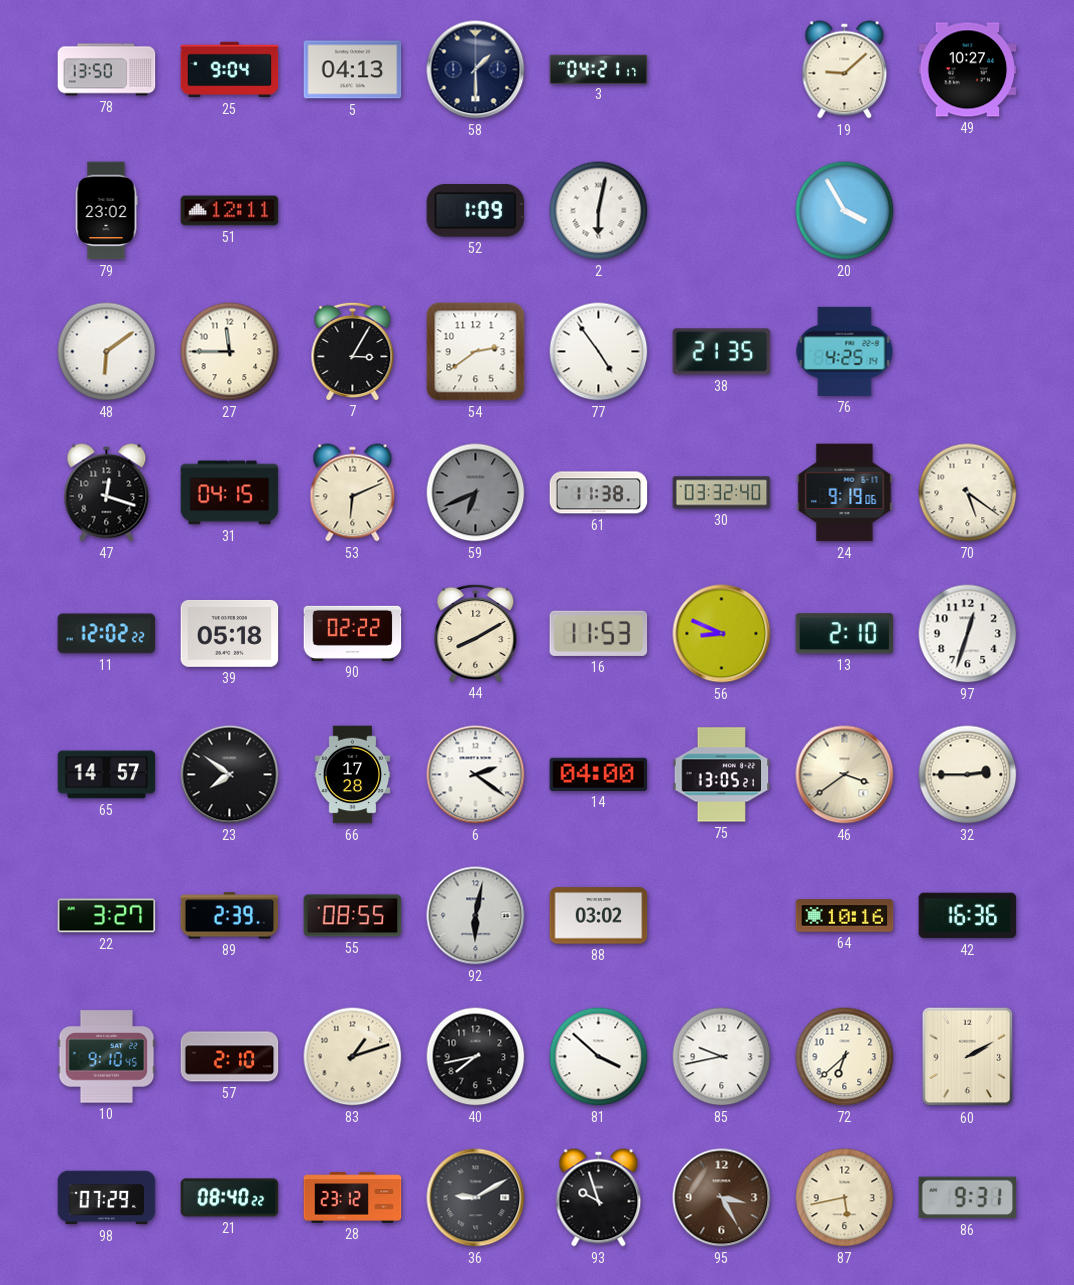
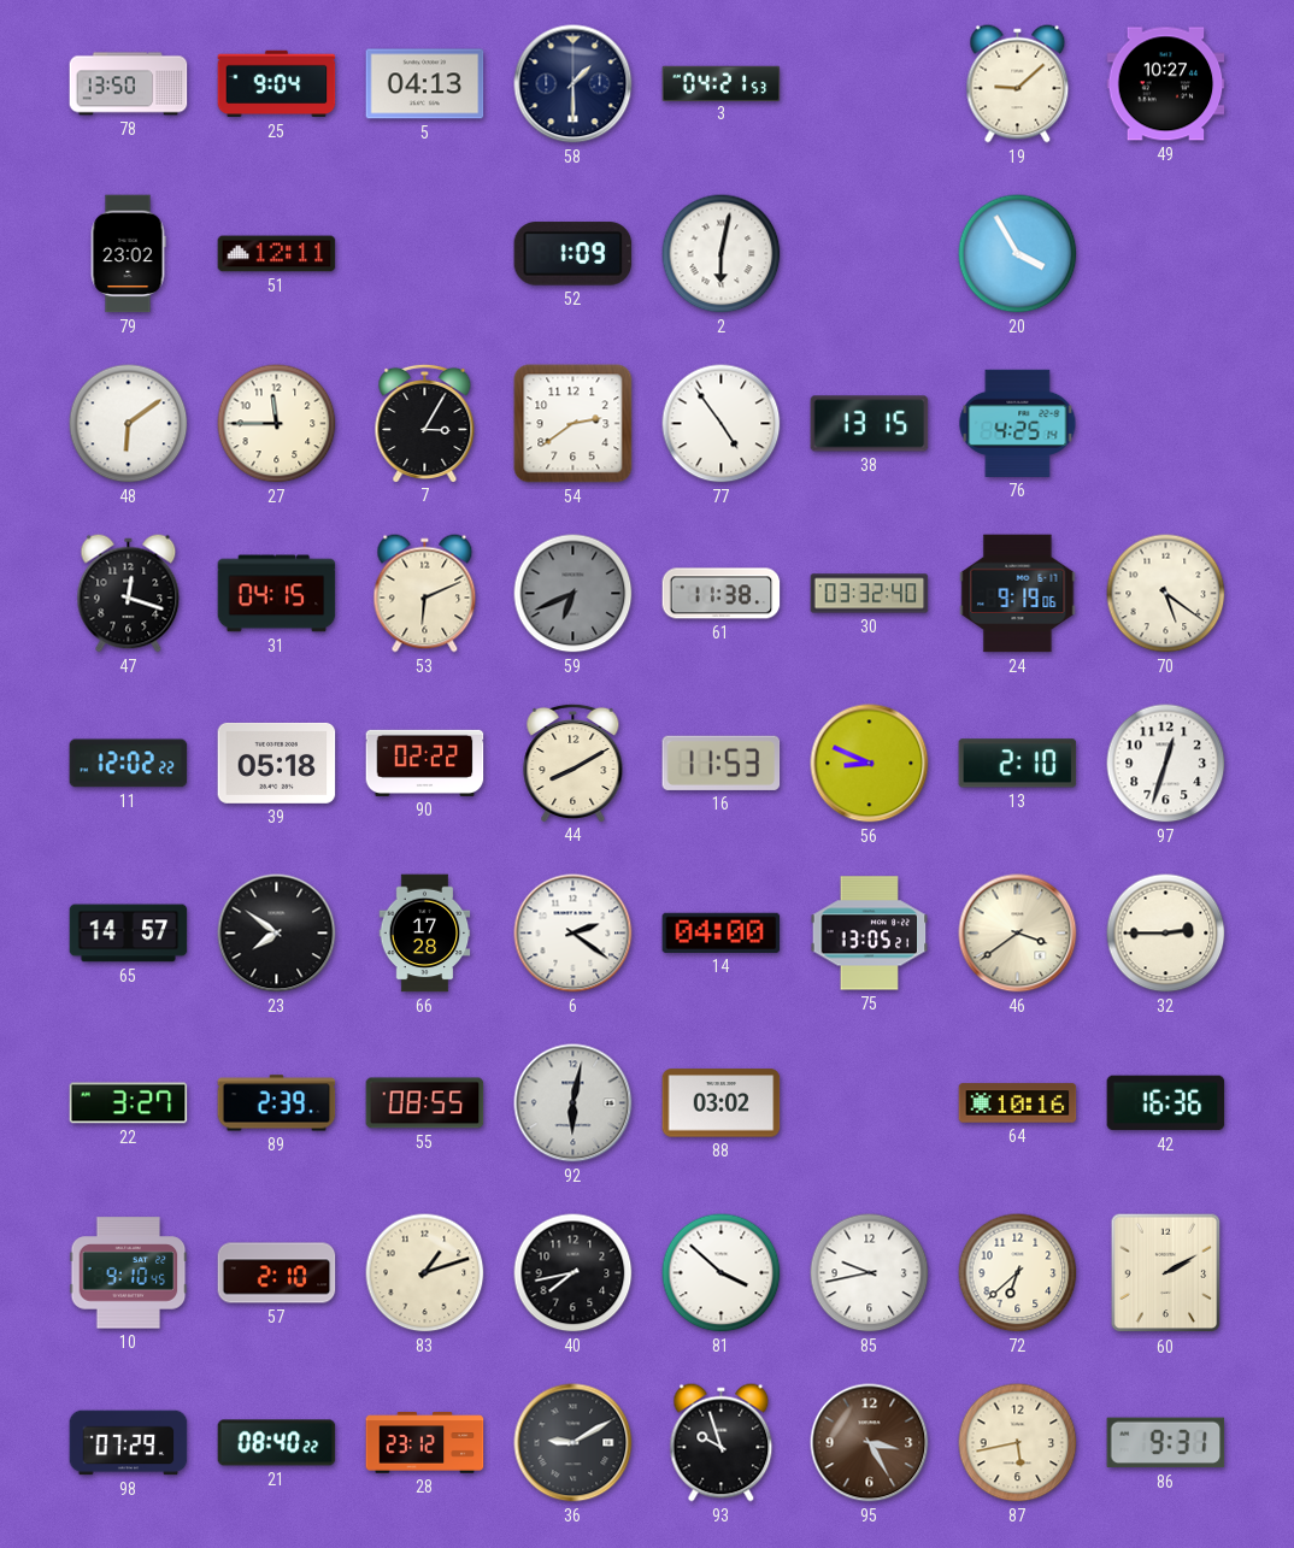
3: 04:21:17 -> 04:21:53
38: 21:35 -> 13:15
